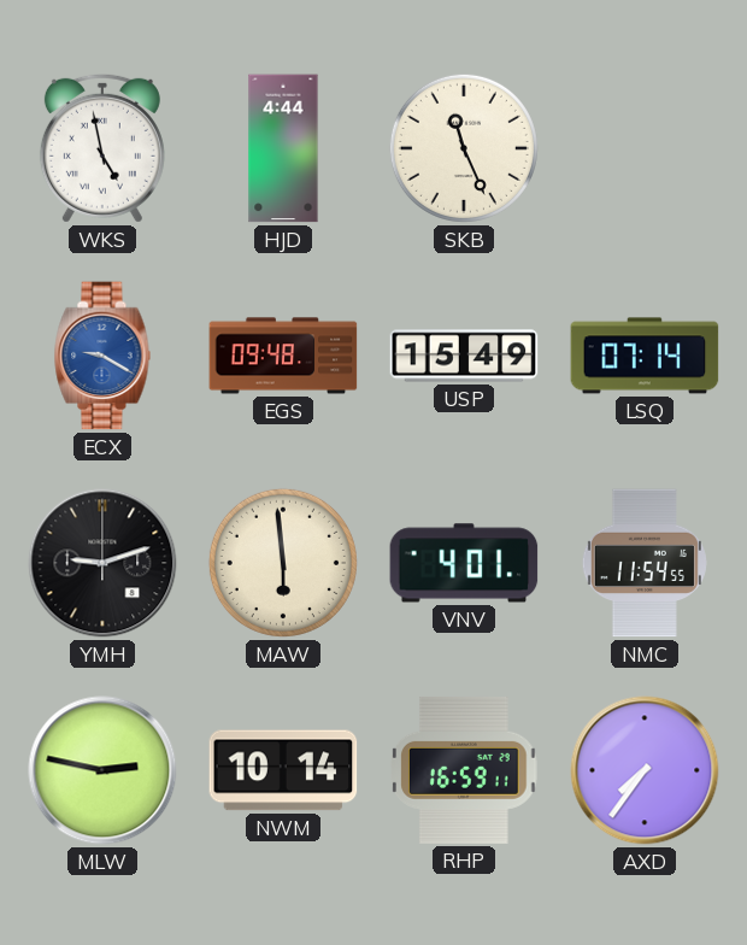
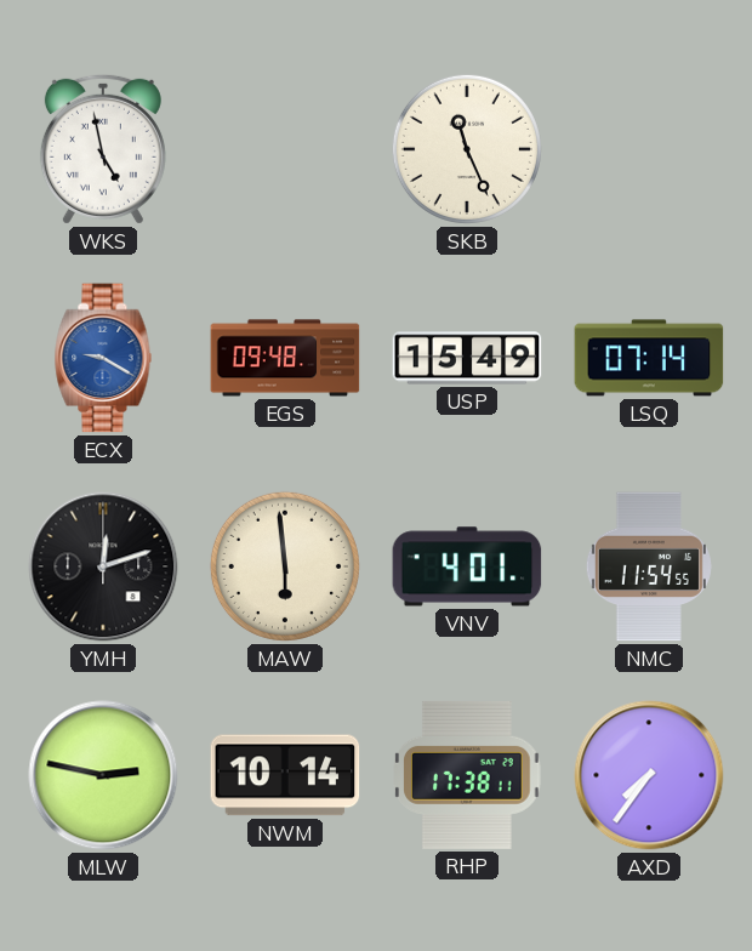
HJD: 4:44 -> none
YMH: 9:12 -> 12:12
RHP: 16:59 -> 17:38
